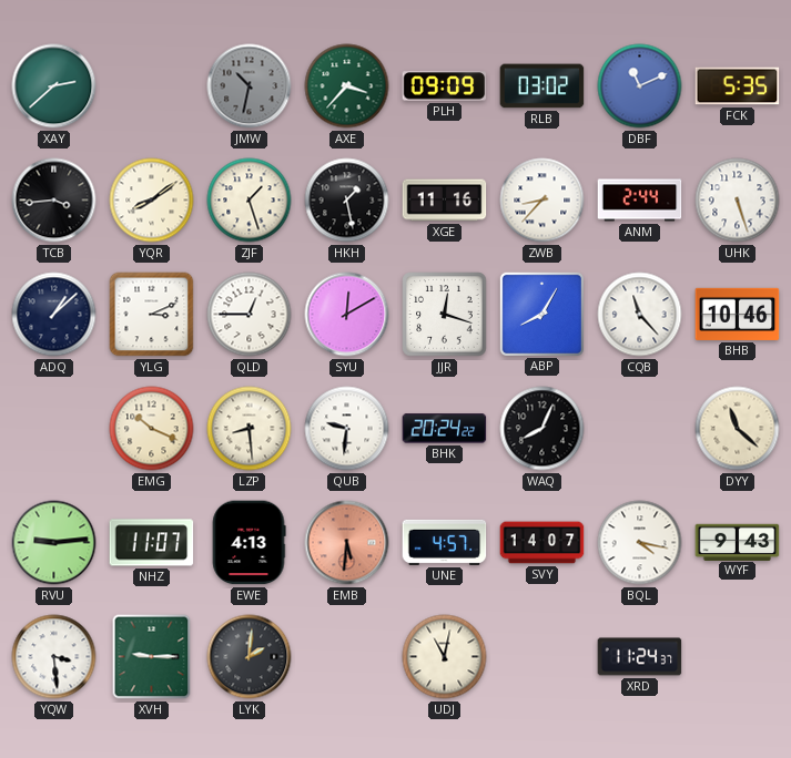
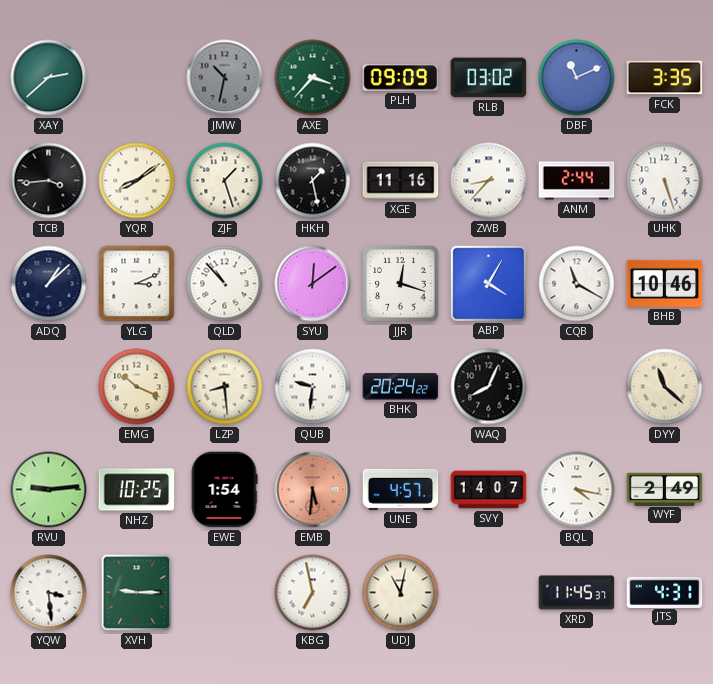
FCK: 5:35 -> 3:35
QLD: 12:45 -> 10:53
SYU: 12:10 -> 12:09
ABP: 8:05 -> 4:05
CQB: 11:23 -> 11:20
NHZ: 11:07 -> 10:25
EWE: 4:13 -> 1:54
WYF: 9:43 -> 2:49
LYK: 2:01 -> none
KBG: none -> 6:58
XRD: 11:24 -> 11:45
JTS: none -> 4:31
